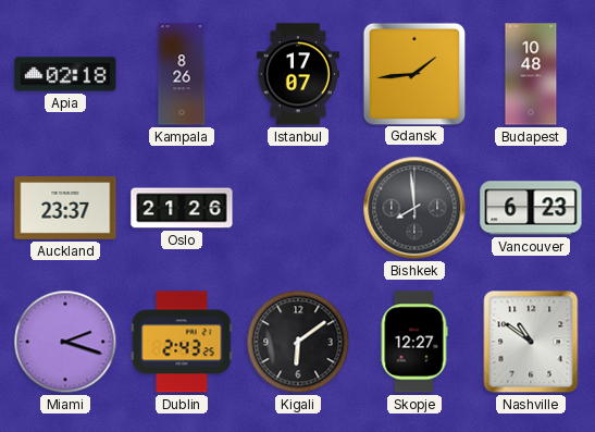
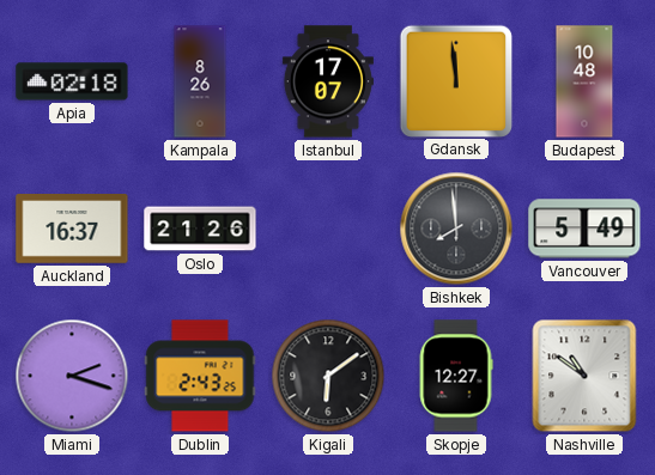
Gdansk: 1:44 -> 11:59
Auckland: 23:37 -> 16:37
Vancouver: 6:23 -> 5:49
